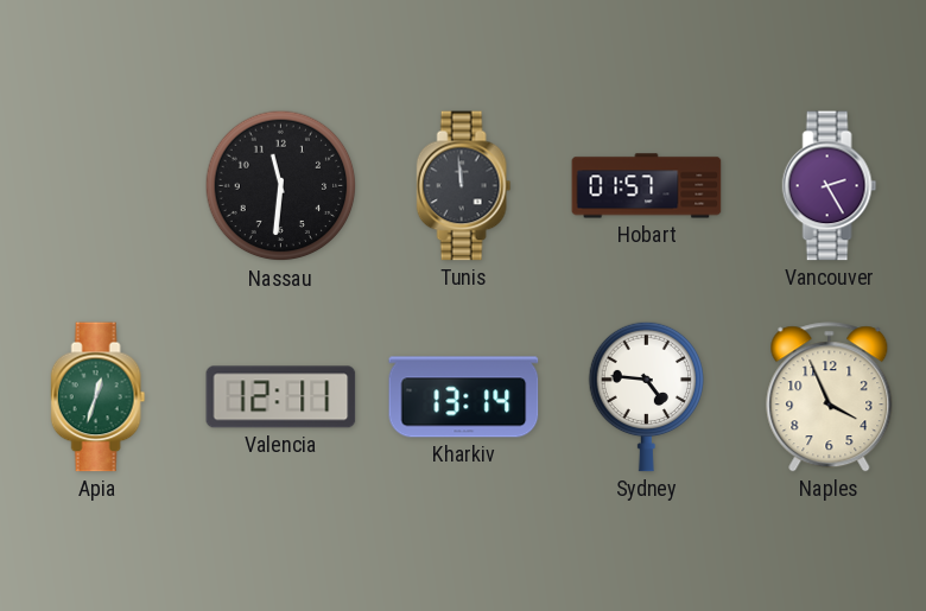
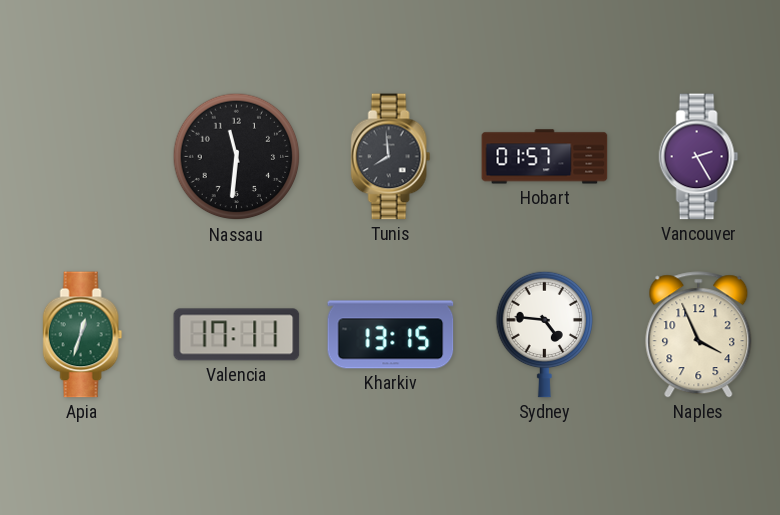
Tunis: 11:59 -> 7:59
Valencia: 12:11 -> 17:11
Kharkiv: 13:14 -> 13:15
